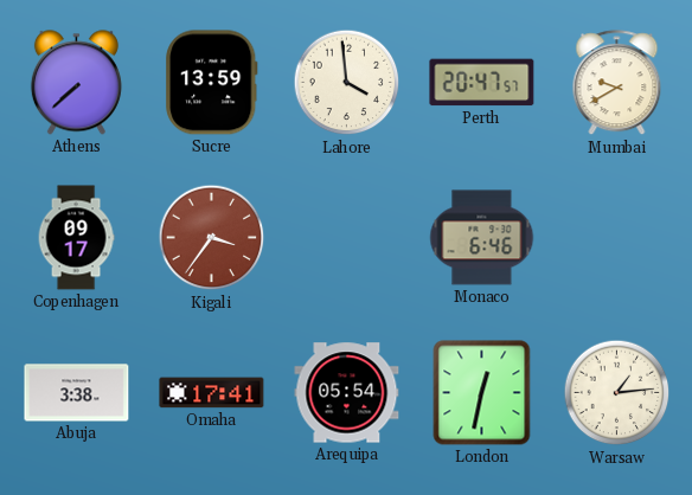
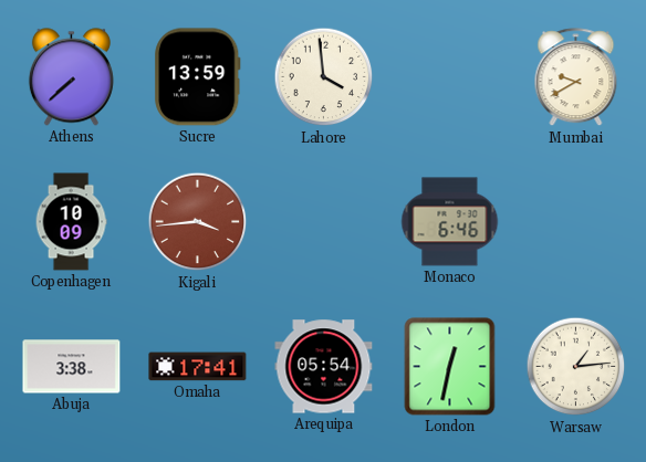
Perth: 20:47 -> none
Copenhagen: 09:17 -> 10:09
Kigali: 3:36 -> 3:44
